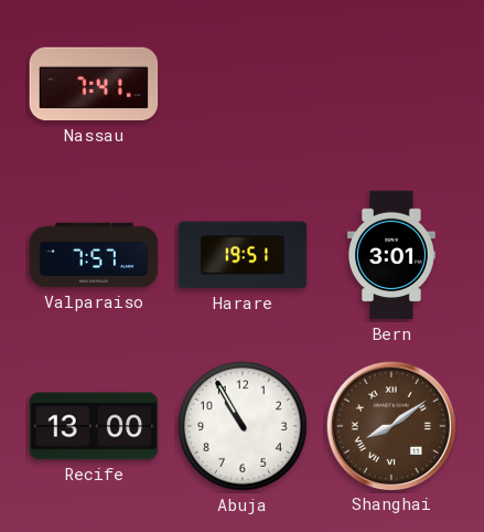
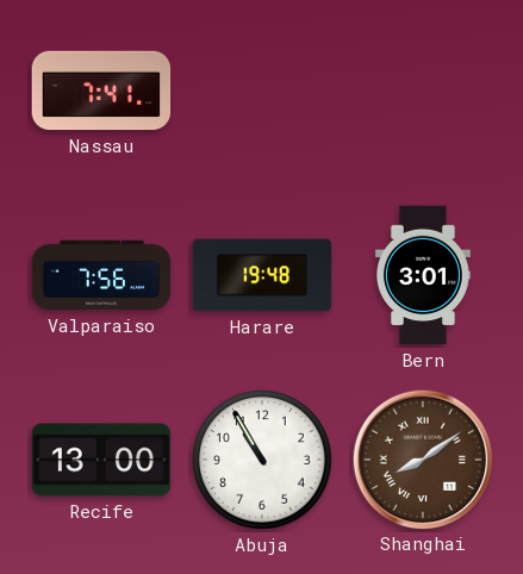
Valparaiso: 7:57 -> 7:56
Harare: 19:51 -> 19:48
